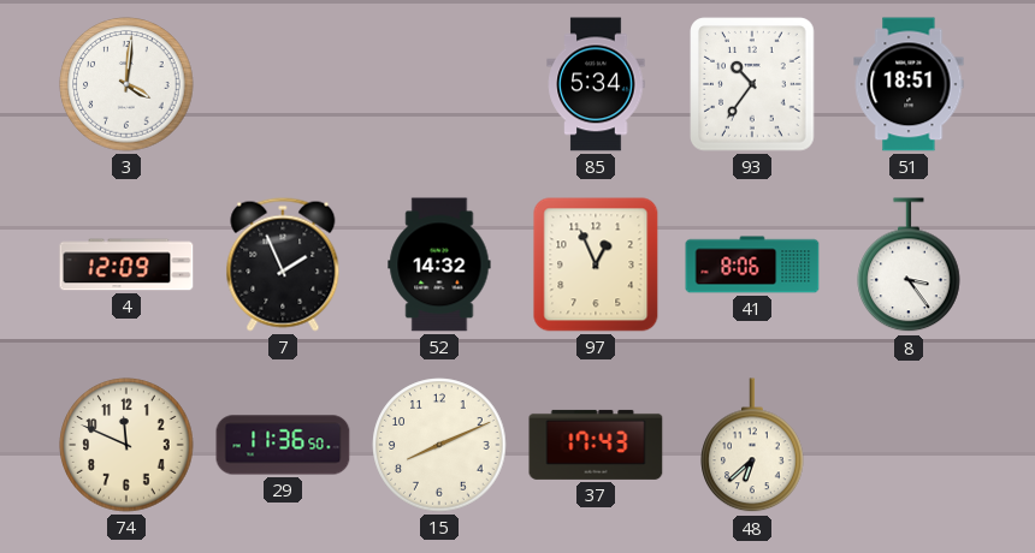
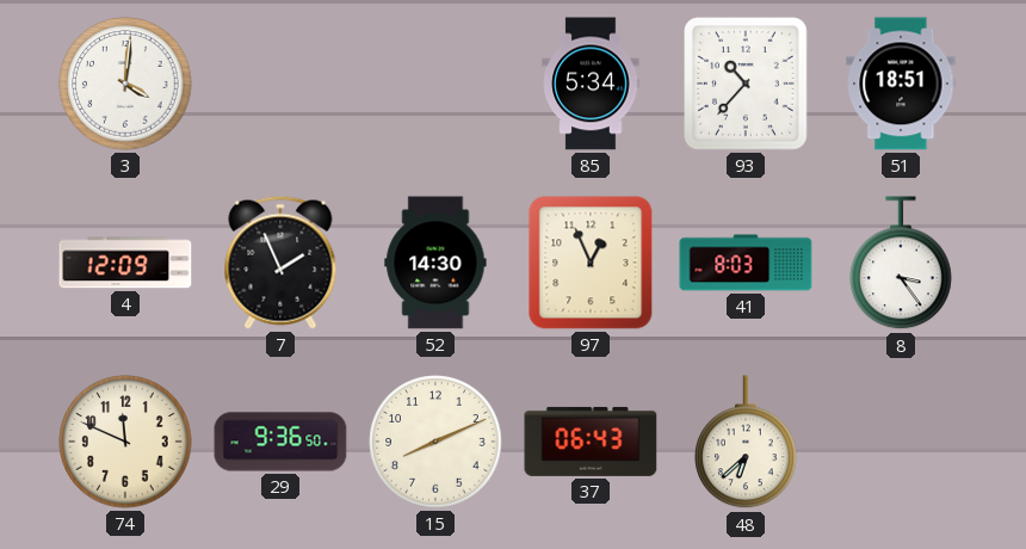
93: 10:36 -> 10:37
52: 14:32 -> 14:30
41: 8:06 -> 8:03
29: 11:36 -> 9:36
37: 17:43 -> 06:43
